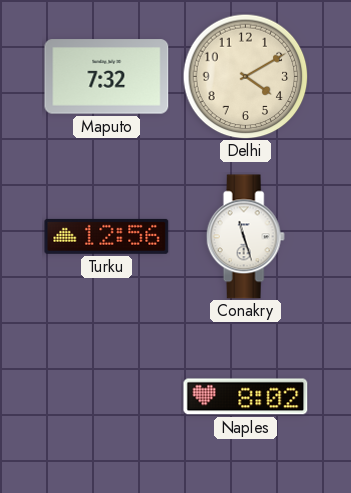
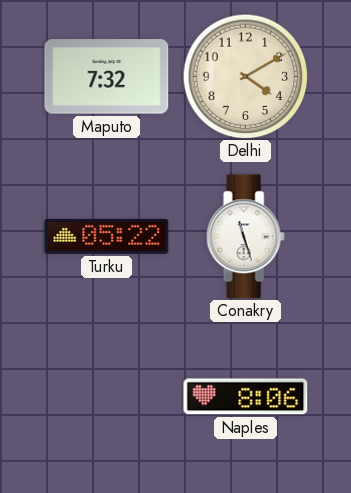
Turku: 12:56 -> 05:22
Naples: 8:02 -> 8:06
